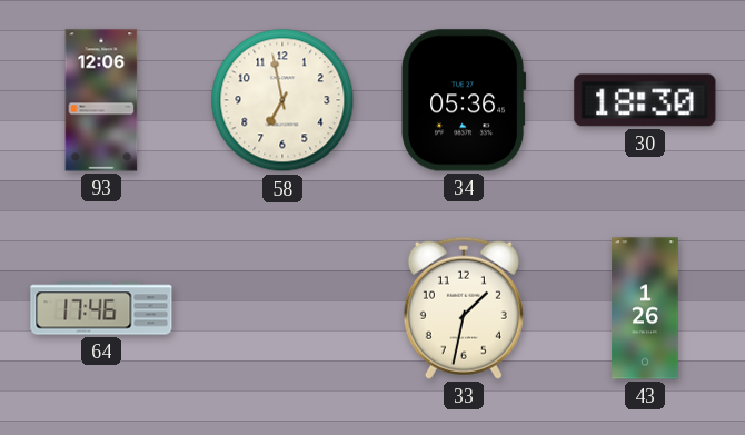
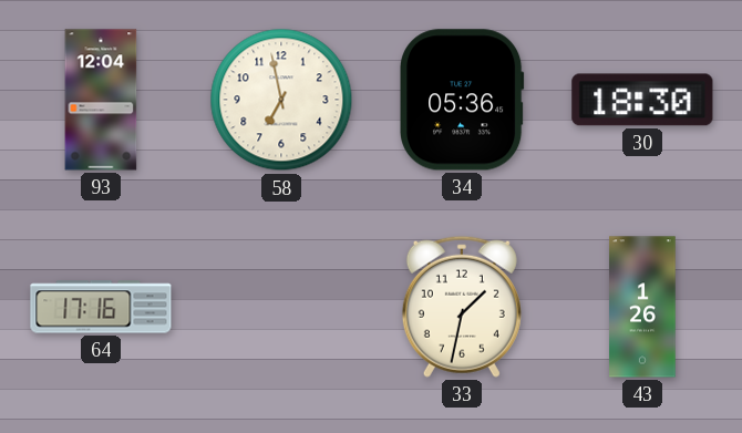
93: 12:06 -> 12:04
64: 17:46 -> 17:16
